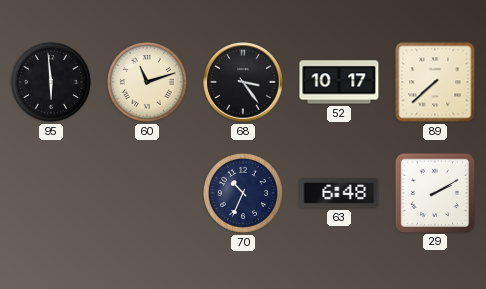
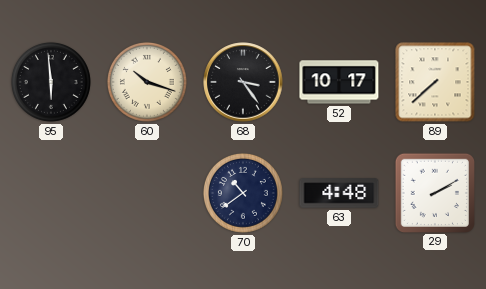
60: 11:12 -> 10:18
70: 10:34 -> 10:39
63: 6:48 -> 4:48
